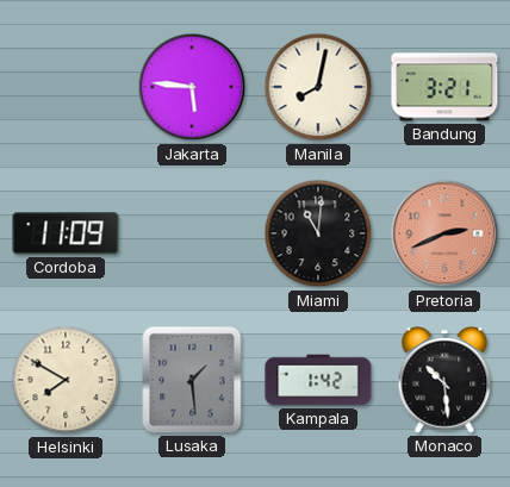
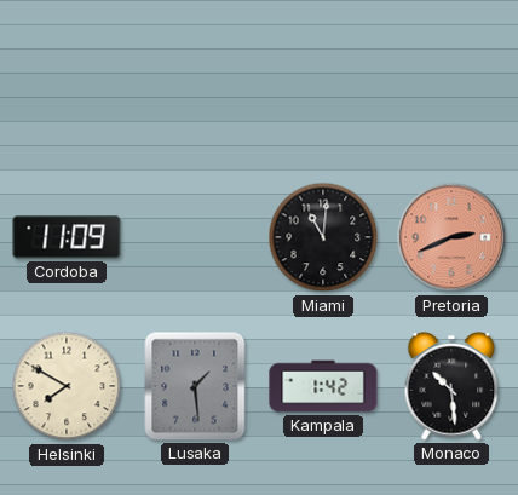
Jakarta: 5:46 -> none
Manila: 8:02 -> none
Bandung: 3:21 -> none
